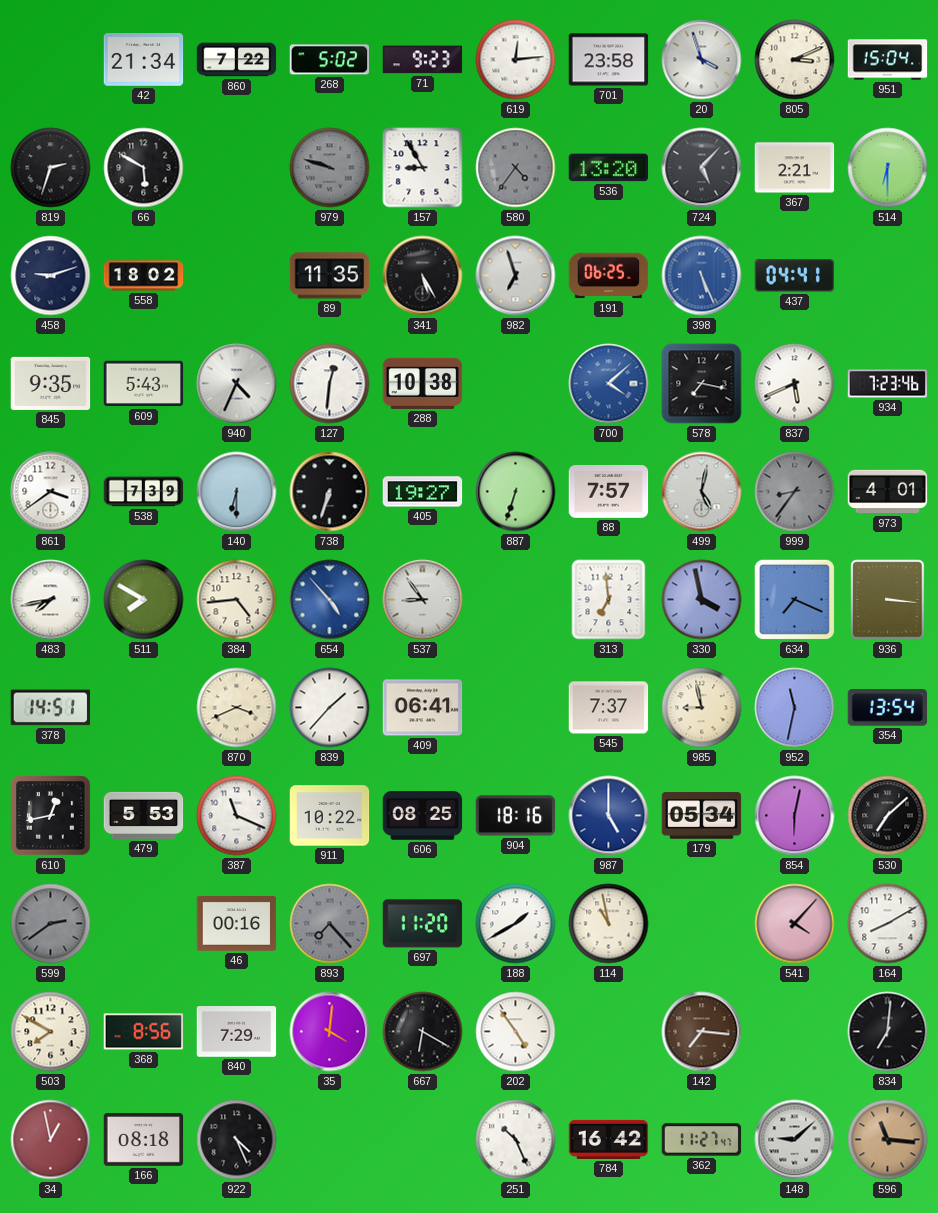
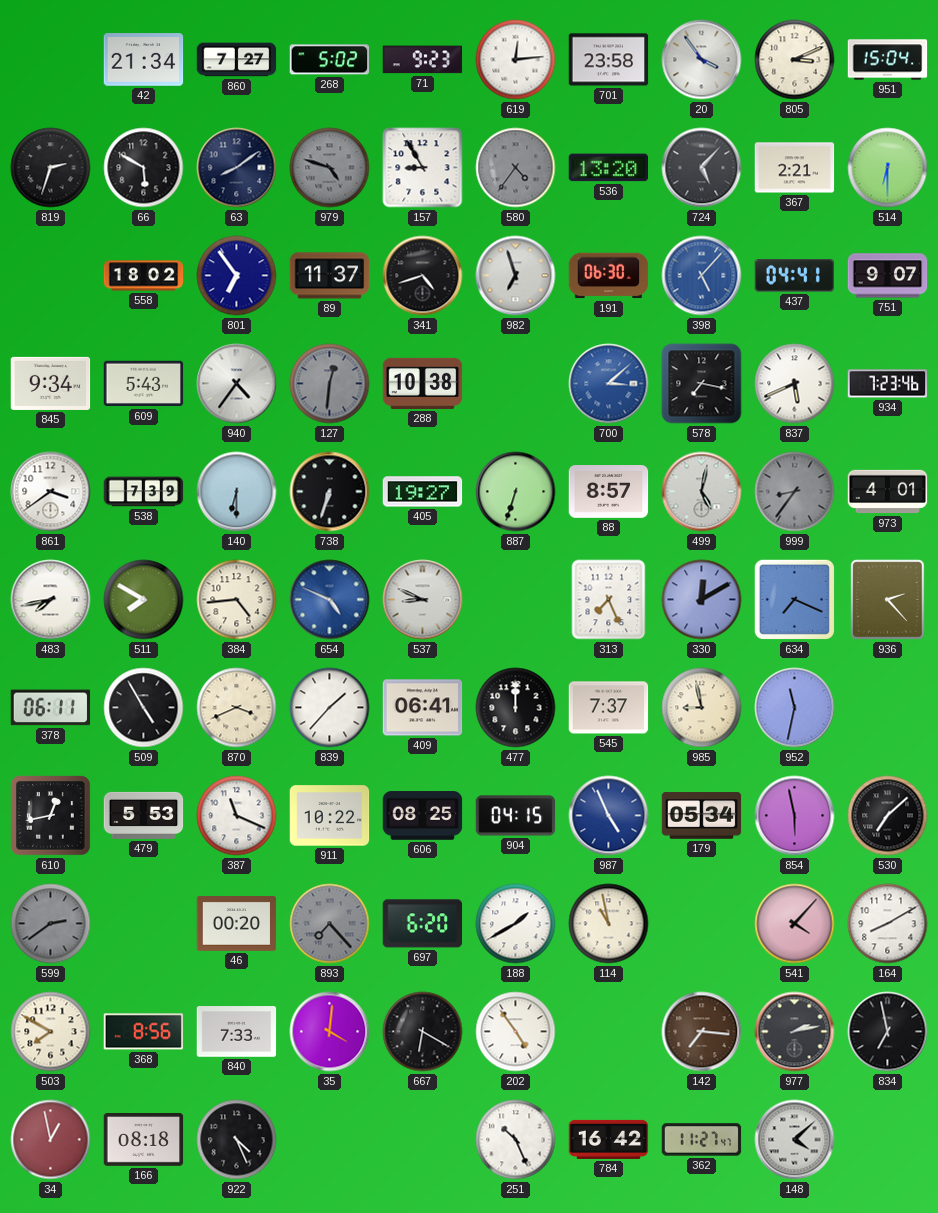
860: 7:22 -> 7:27
20: 3:57 -> 3:54
63: none -> 8:09
979: 9:48 -> 4:48
458: 9:12 -> none
801: none -> 6:54
89: 11:35 -> 11:37
341: 5:25 -> 4:42
191: 06:25 -> 06:30
398: 5:26 -> 5:07
751: none -> 9:07
845: 9:35 -> 9:34
940: 4:34 -> 4:36
127 dial: white -> grey
700: 4:08 -> 3:08
88: 7:57 -> 8:57
654: 4:53 -> 4:49
537: 8:54 -> 8:49
313: 6:59 -> 7:26
330: 3:58 -> 12:10
936: 3:16 -> 2:23
378: 14:51 -> 06:11
509: none -> 4:55
477: none -> 12:00
354: 13:54 -> none
904: 18:16 -> 04:15
987: 5:00 -> 4:56
854: 6:02 -> 5:58
46: 00:16 -> 00:20
697: 11:20 -> 6:20
840: 7:29 -> 7:33
977: none -> 2:13
834: 7:01 -> 6:58
148: 9:08 -> 4:08
596: 11:16 -> none
